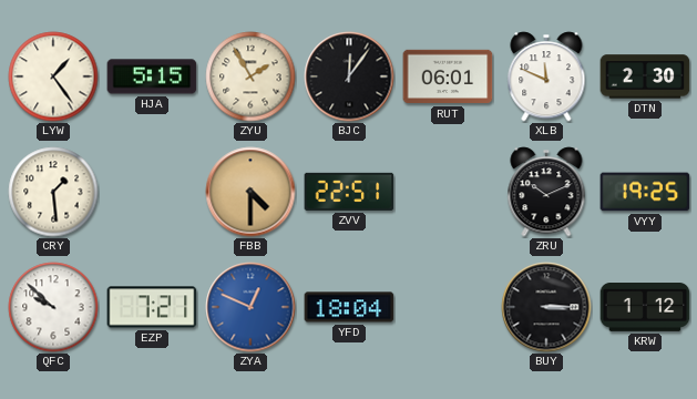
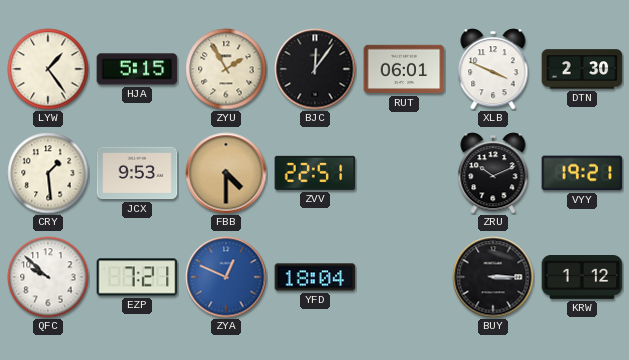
XLB: 11:49 -> 3:49
JCX: none -> 9:53
VYY: 19:25 -> 19:21
